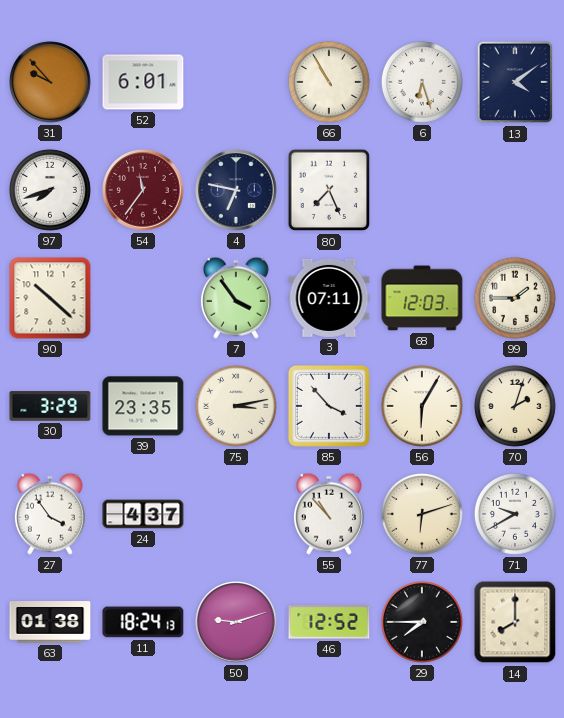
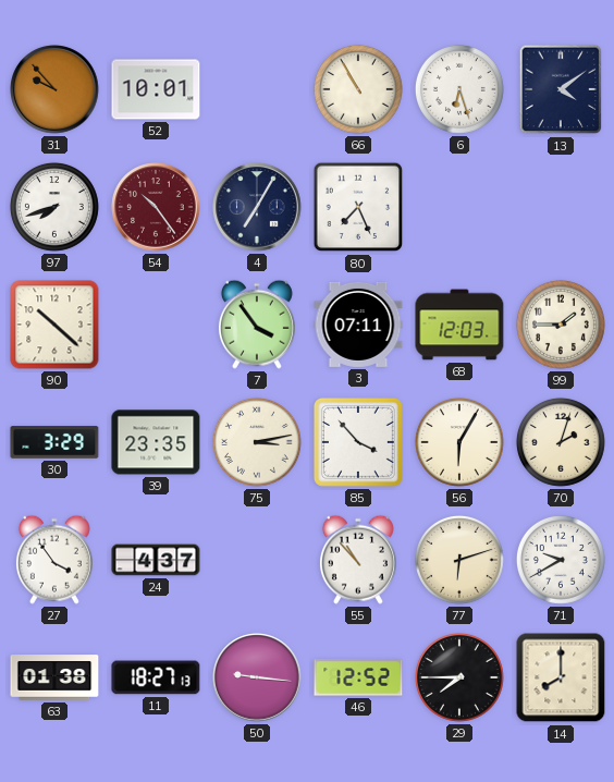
52: 6:01 -> 10:01
54: 11:36 -> 10:24
4: 6:47 -> 7:05
11: 18:24 -> 18:27
50: 9:12 -> 9:16
